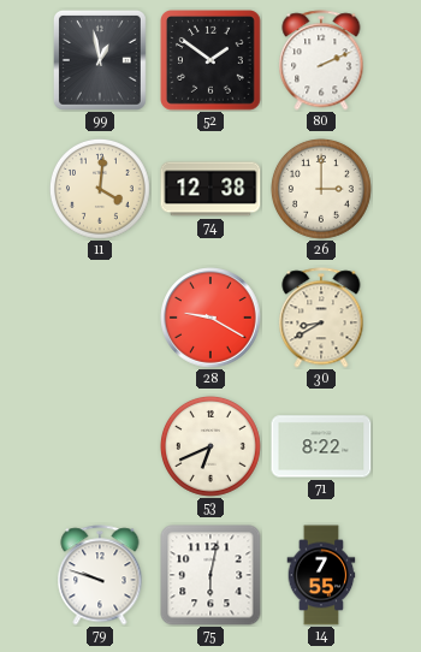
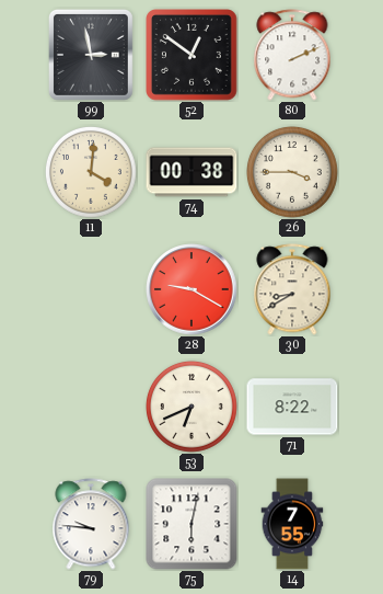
99: 12:58 -> 2:58
52: 1:51 -> 12:51
74: 12:38 -> 00:38
26: 3:00 -> 3:45
79: 9:48 -> 9:46
